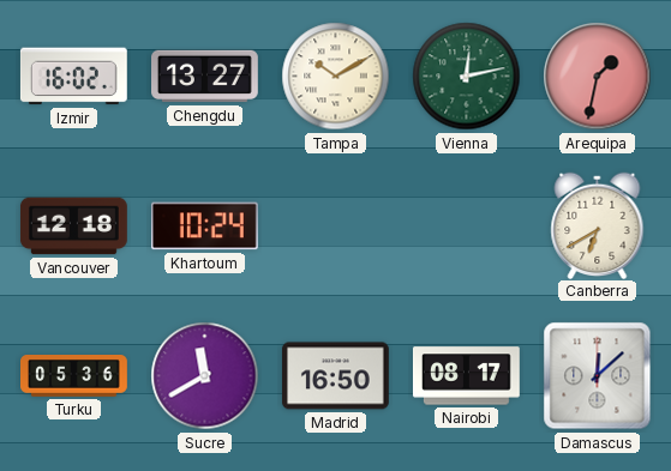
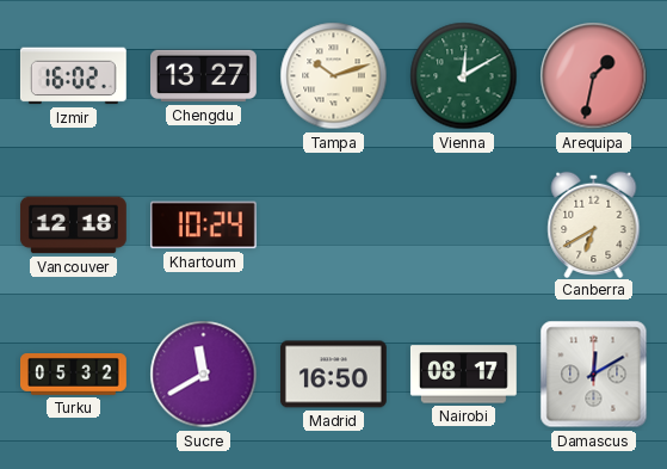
Tampa: 10:10 -> 10:12
Vienna: 12:13 -> 12:10
Turku: 05:36 -> 05:32
Damascus: 12:08 -> 12:10
